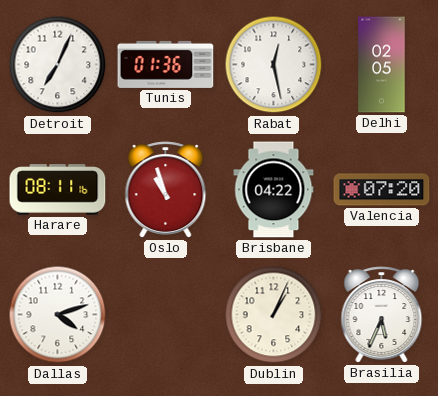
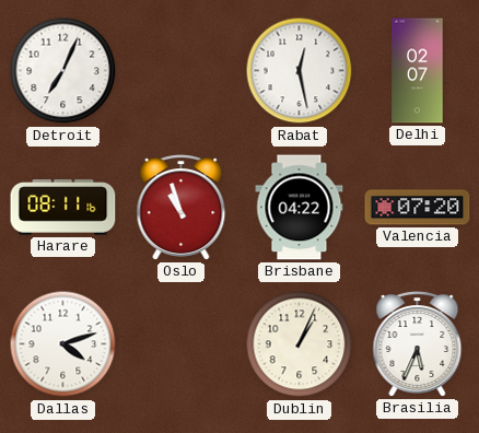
Tunis: 01:36 -> none
Delhi: 02:05 -> 02:07
